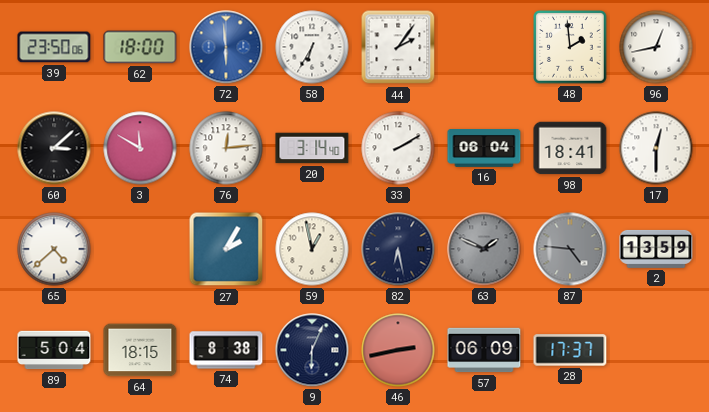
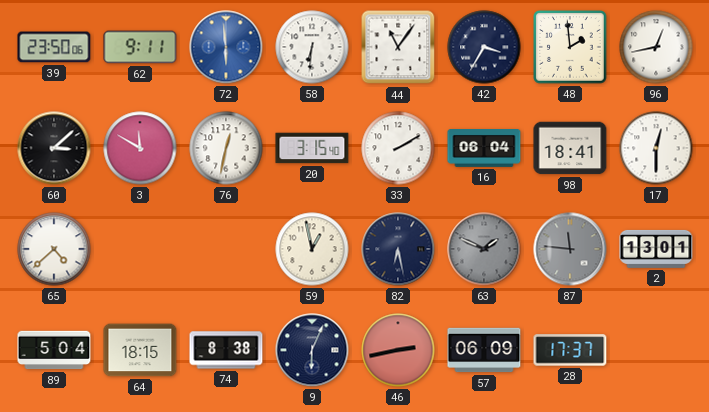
62: 18:00 -> 9:11
58: 6:35 -> 6:31
44: 2:06 -> 11:06
42: none -> 3:35
76: 12:14 -> 12:32
20: 3:14 -> 3:15
27: 2:05 -> none
87: 4:46 -> 11:46
2: 13:59 -> 13:01
